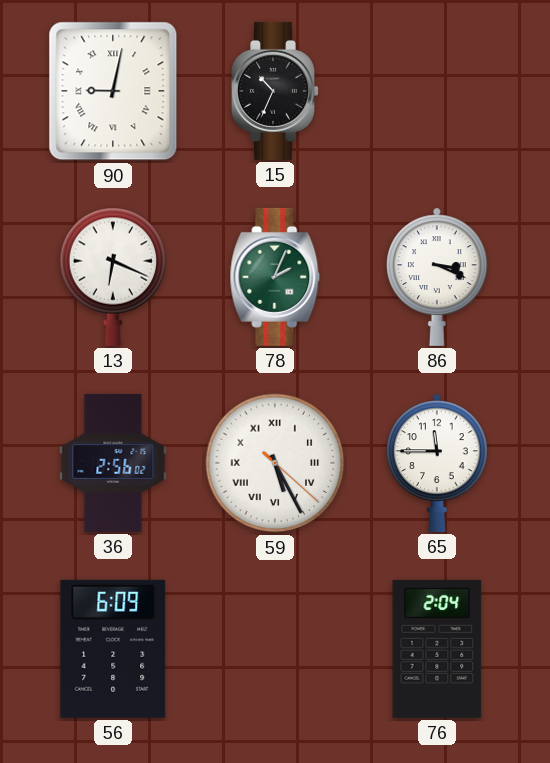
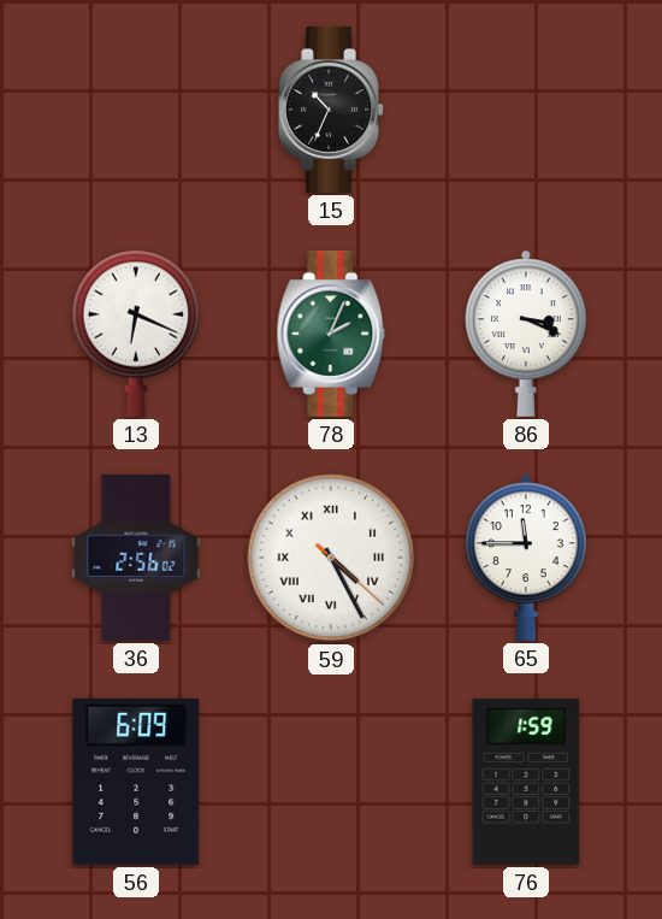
90: 9:02 -> none
59: 5:25 -> 4:25
76: 2:04 -> 1:59
